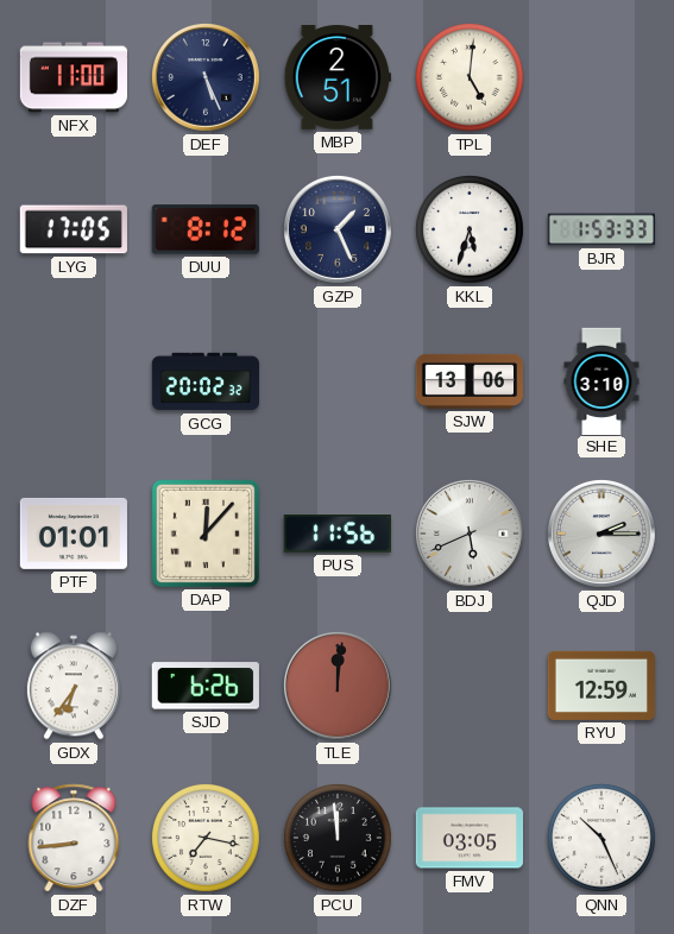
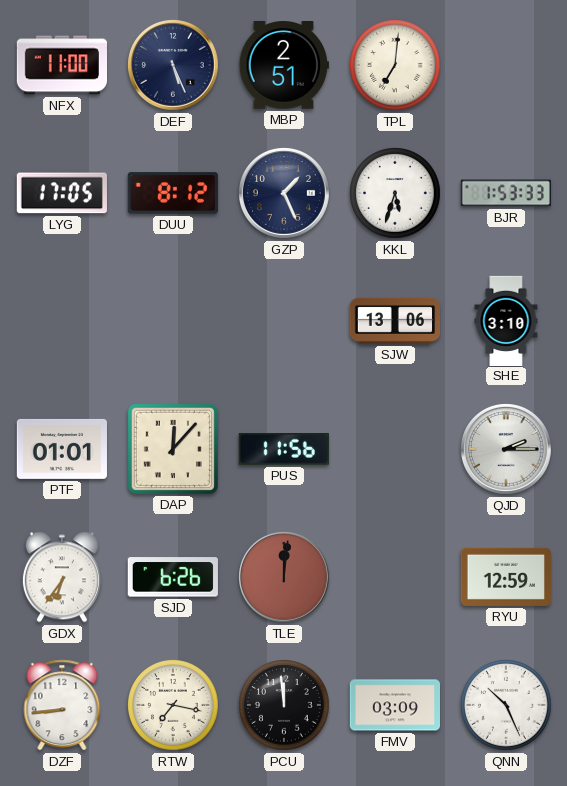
TPL: 5:01 -> 7:01
GCG: 20:02 -> none
BDJ: 5:41 -> none
FMV: 03:05 -> 03:09
